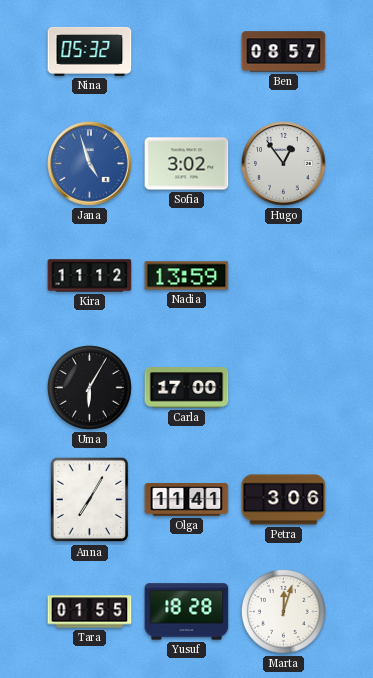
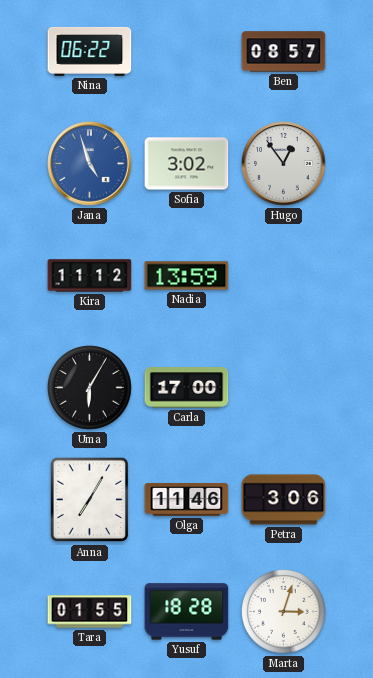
Nina: 05:32 -> 06:22
Olga: 11:41 -> 11:46
Marta: 12:03 -> 3:03
